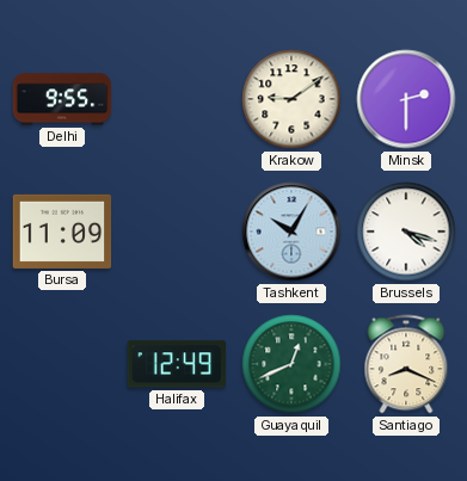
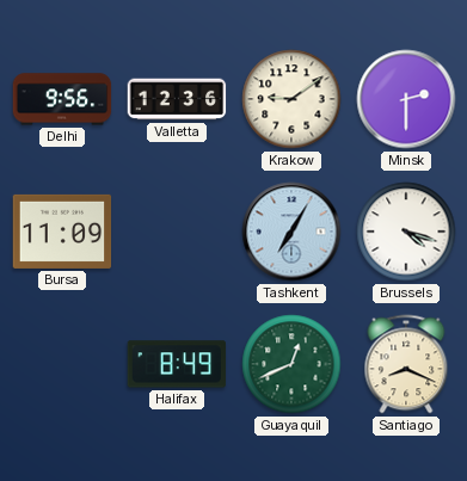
Delhi: 9:55 -> 9:56
Valletta: none -> 12:36
Tashkent: 10:05 -> 7:05
Halifax: 12:49 -> 8:49
